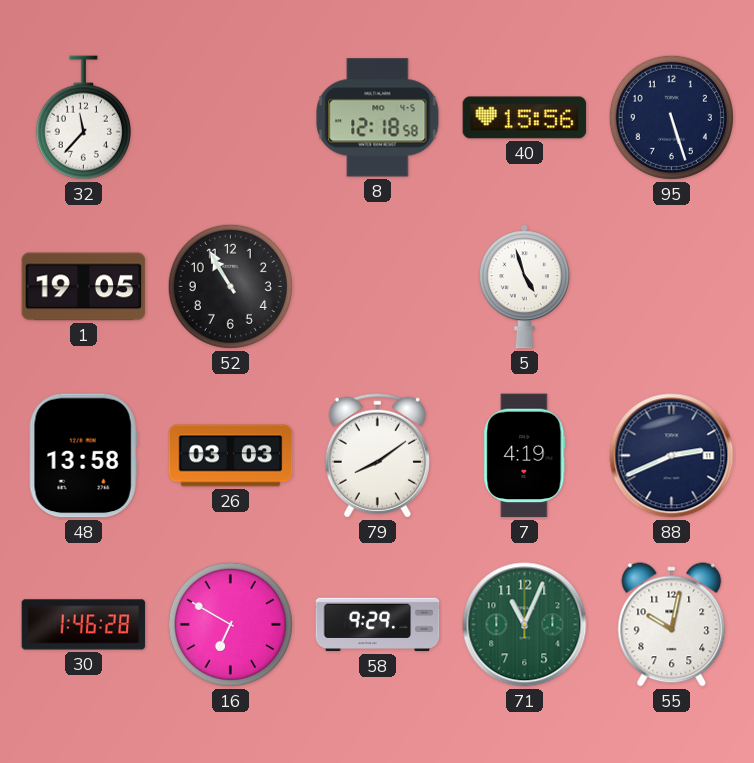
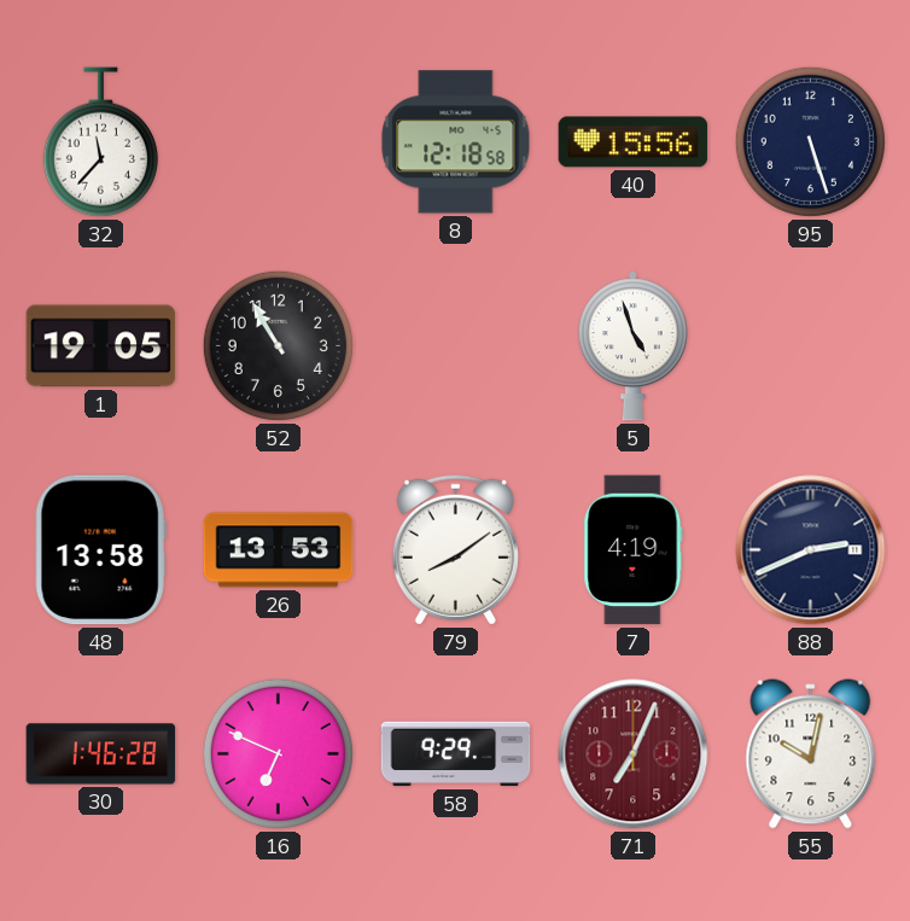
26: 03:03 -> 13:53
16: 6:50 -> 6:49
71: 11:04 -> 7:04
71 dial: green -> burgundy
